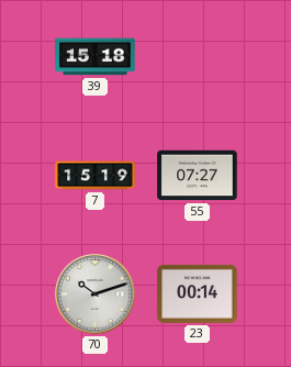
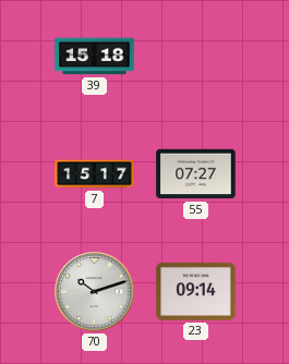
7: 15:19 -> 15:17
23: 00:14 -> 09:14
